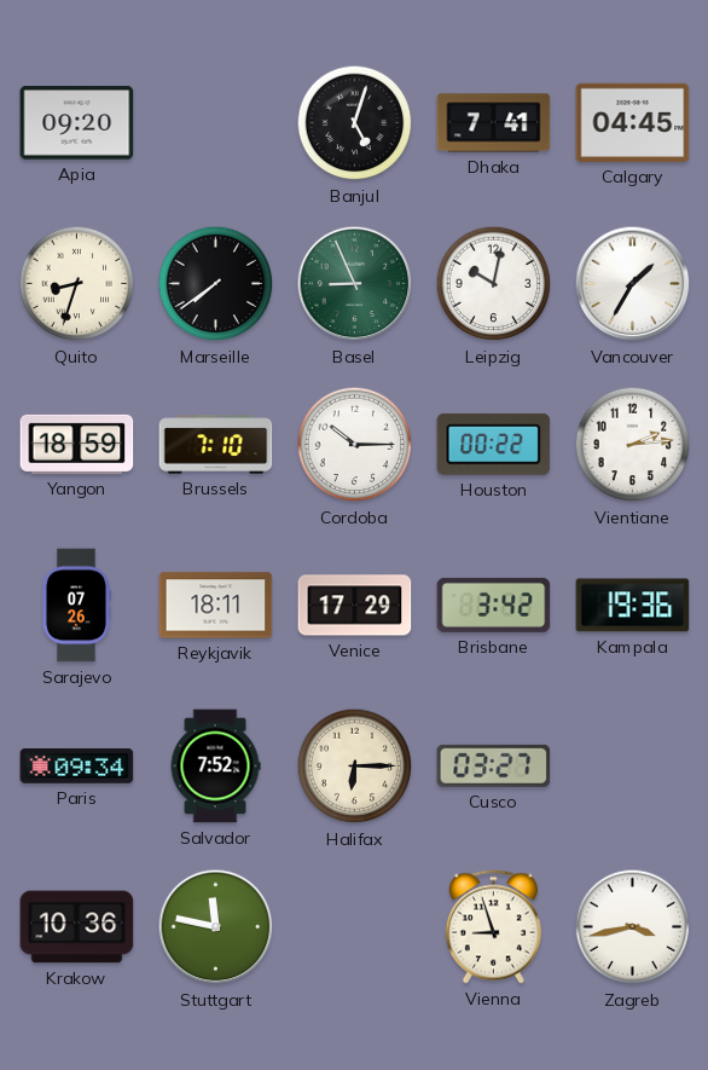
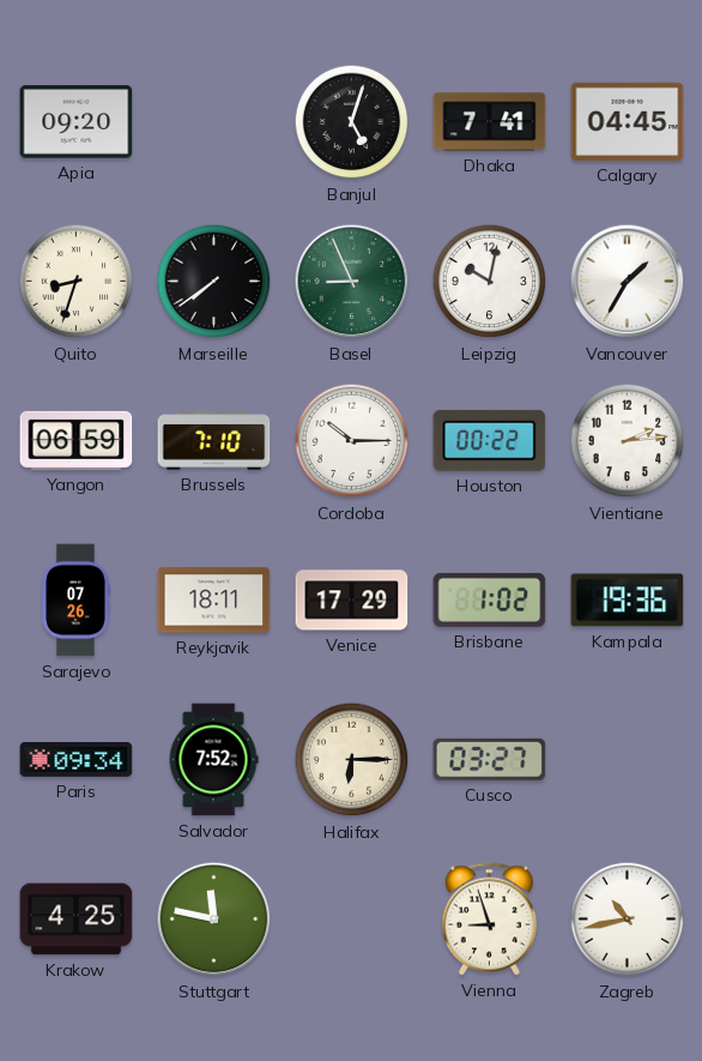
Yangon: 18:59 -> 06:59
Brisbane: 3:42 -> 1:02
Krakow: 10:36 -> 4:25
Zagreb: 3:43 -> 10:43
